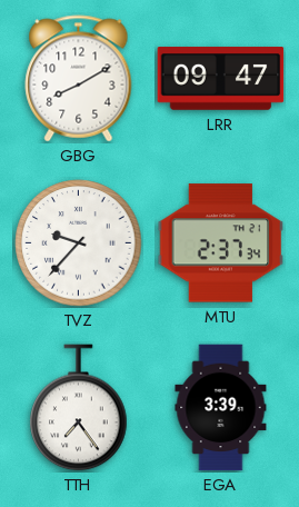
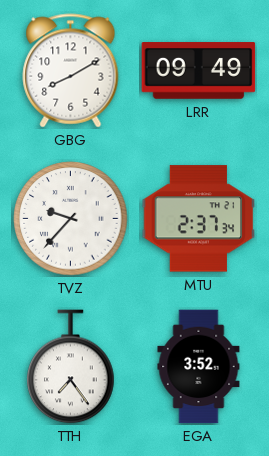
LRR: 09:47 -> 09:49
EGA: 3:39 -> 3:52
